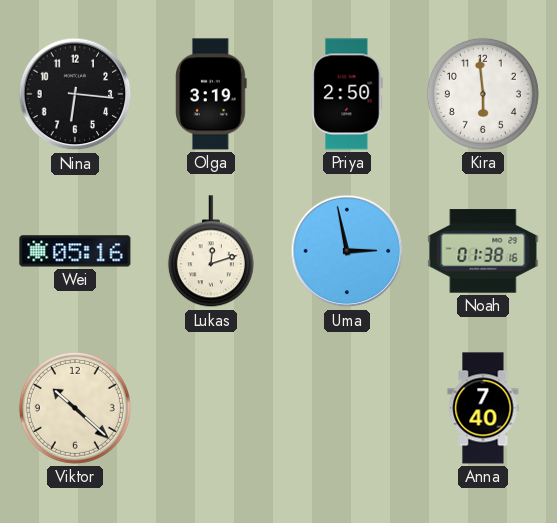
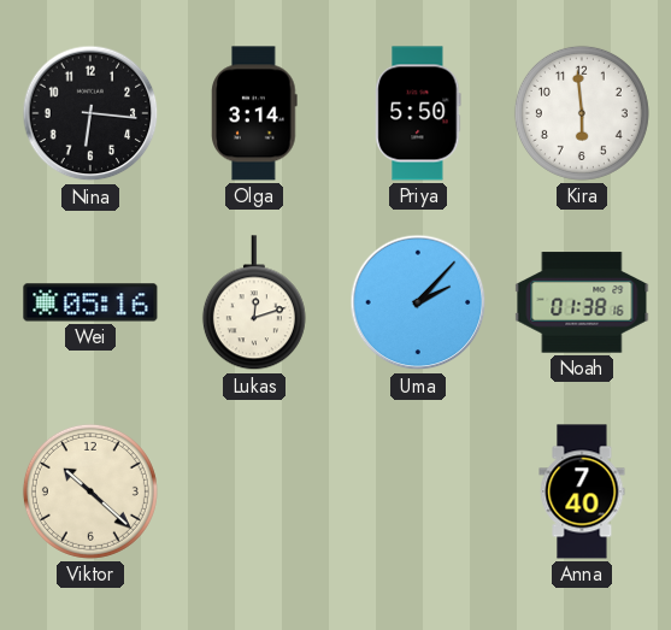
Olga: 3:19 -> 3:14
Priya: 2:50 -> 5:50
Uma: 2:58 -> 2:07
